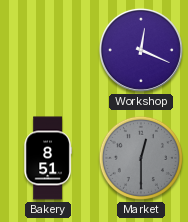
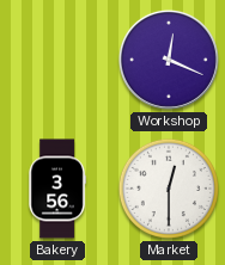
Bakery: 8:51 -> 3:56
Market dial: grey -> white
